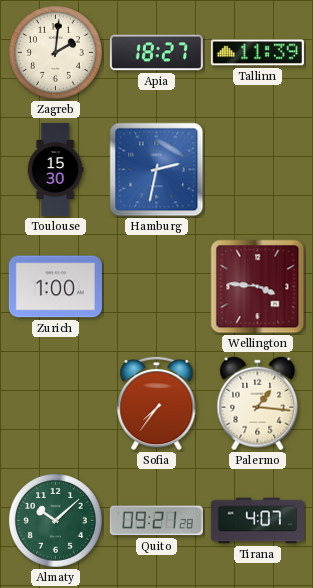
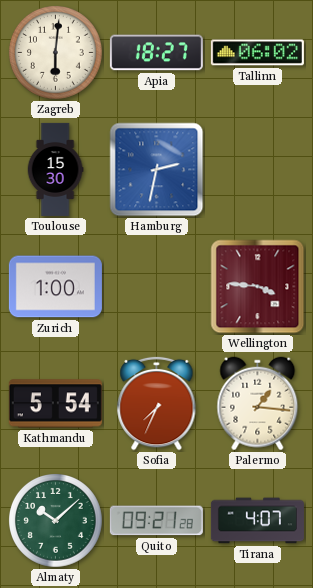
Zagreb: 2:01 -> 6:01
Tallinn: 11:39 -> 06:02
Kathmandu: none -> 5:54
Sofia: 7:36 -> 7:34
